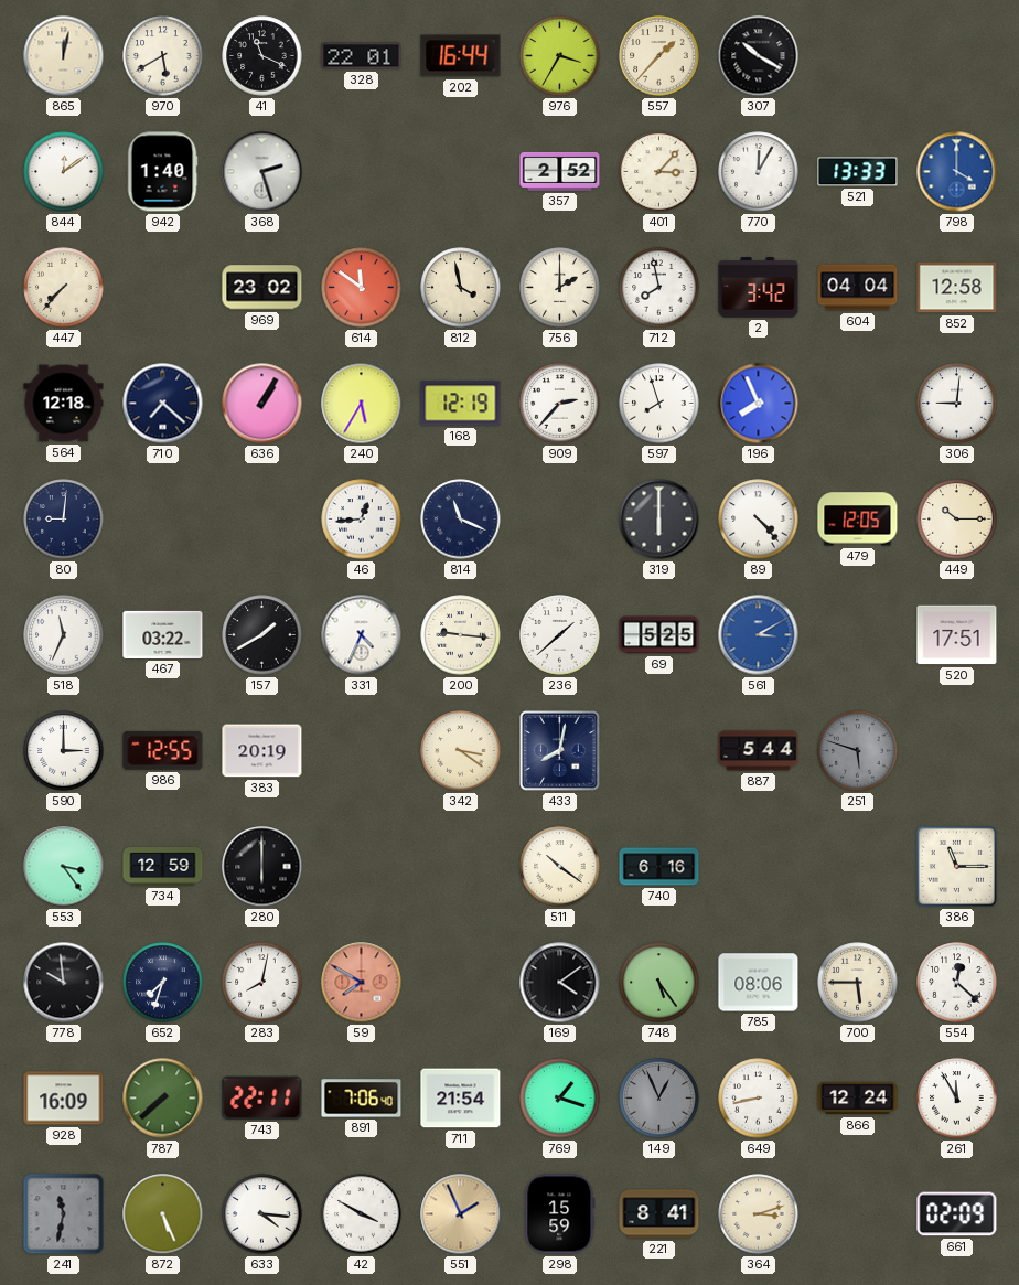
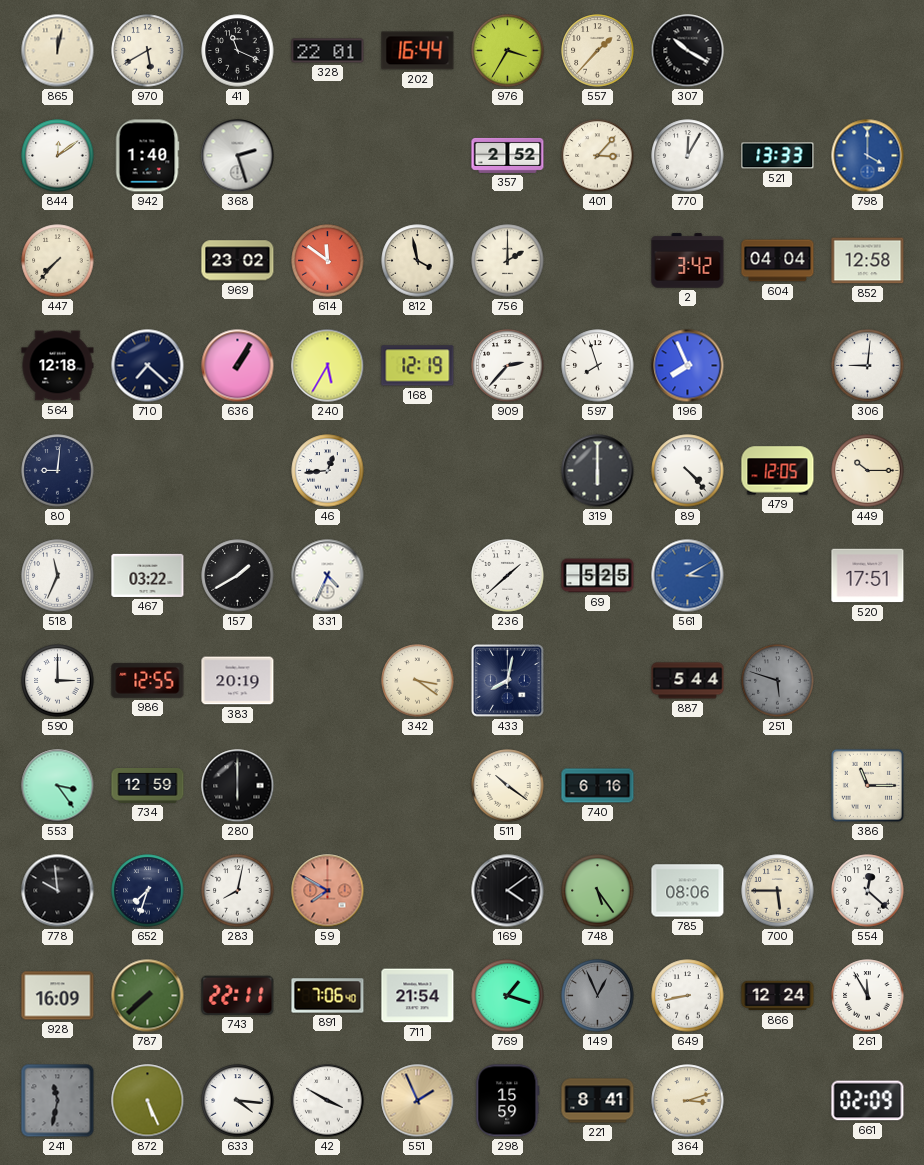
712: 7:58 -> none
814: 11:19 -> none
200: 9:16 -> none
